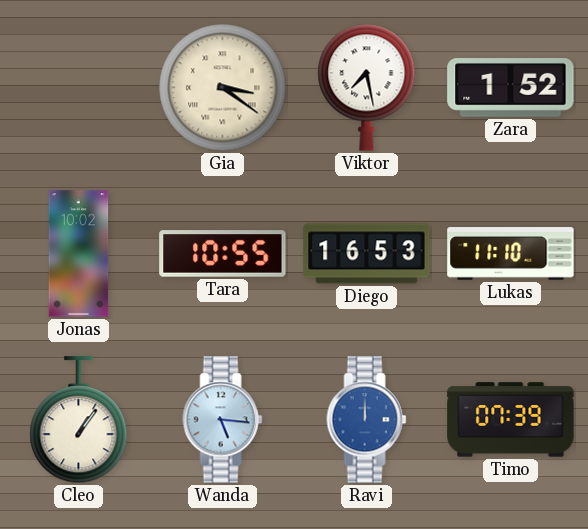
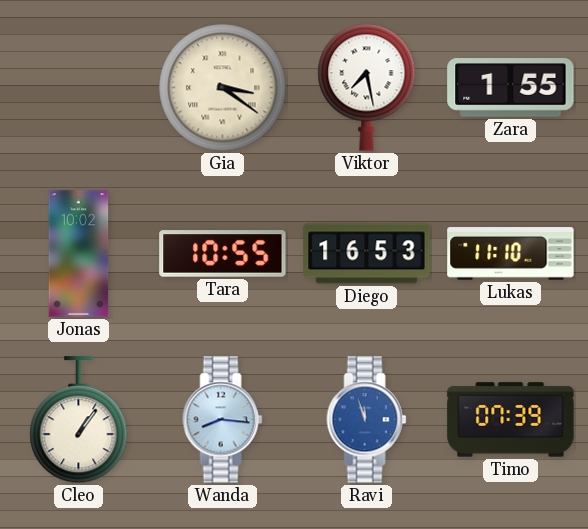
Zara: 1:52 -> 1:55
Wanda: 5:16 -> 8:16
Ravi: 12:00 -> 11:57
